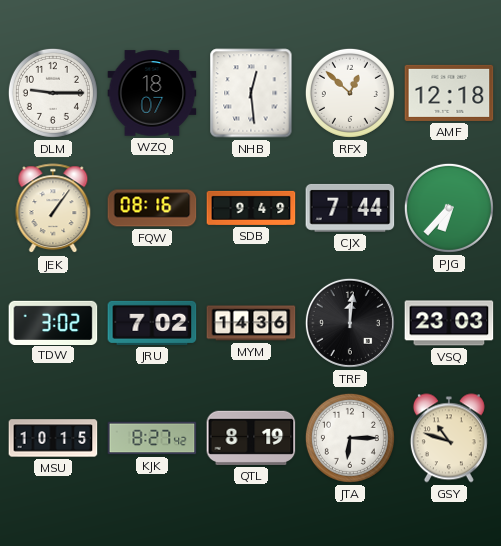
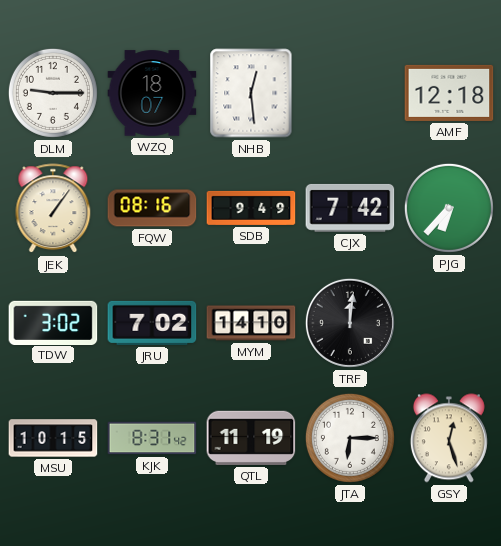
RFX: 12:52 -> none
CJX: 7:44 -> 7:42
MYM: 14:36 -> 14:10
VSQ: 23:03 -> none
KJK: 8:27 -> 8:31
QTL: 8:19 -> 11:19
GSY: 10:48 -> 12:27
